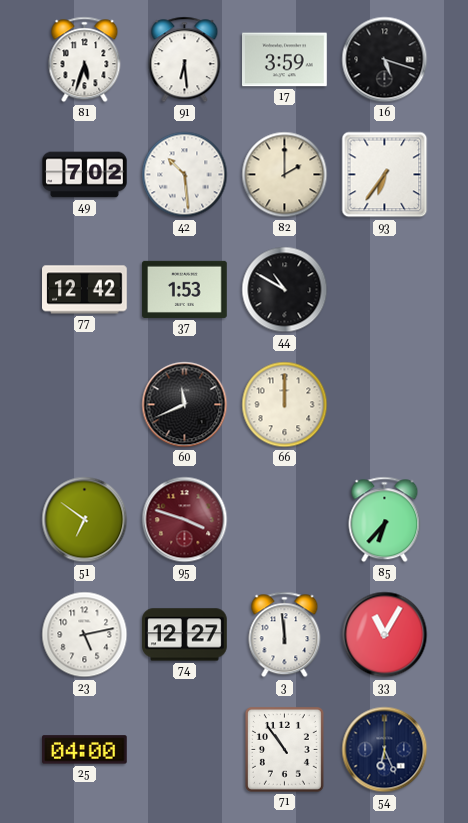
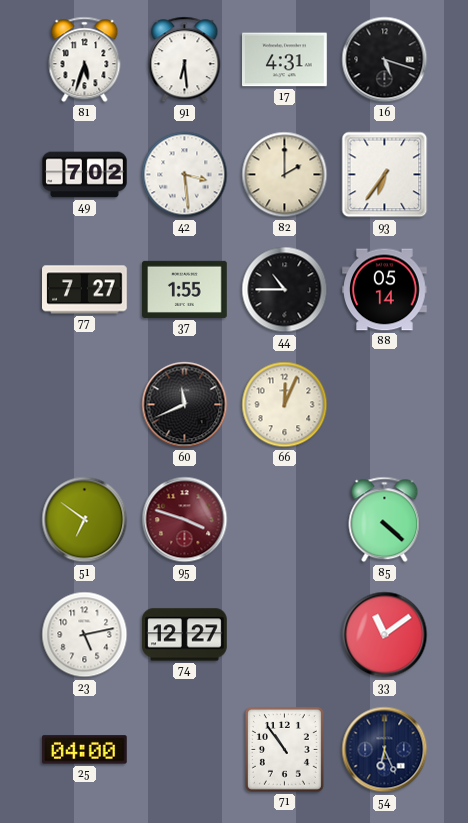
17: 3:59 -> 4:31
42: 10:29 -> 3:29
77: 12:42 -> 7:27
37: 1:53 -> 1:55
44: 10:50 -> 10:45
88: none -> 05:14
66: 12:00 -> 12:04
85: 6:37 -> 4:22
3: 11:59 -> none
33: 11:05 -> 11:09
